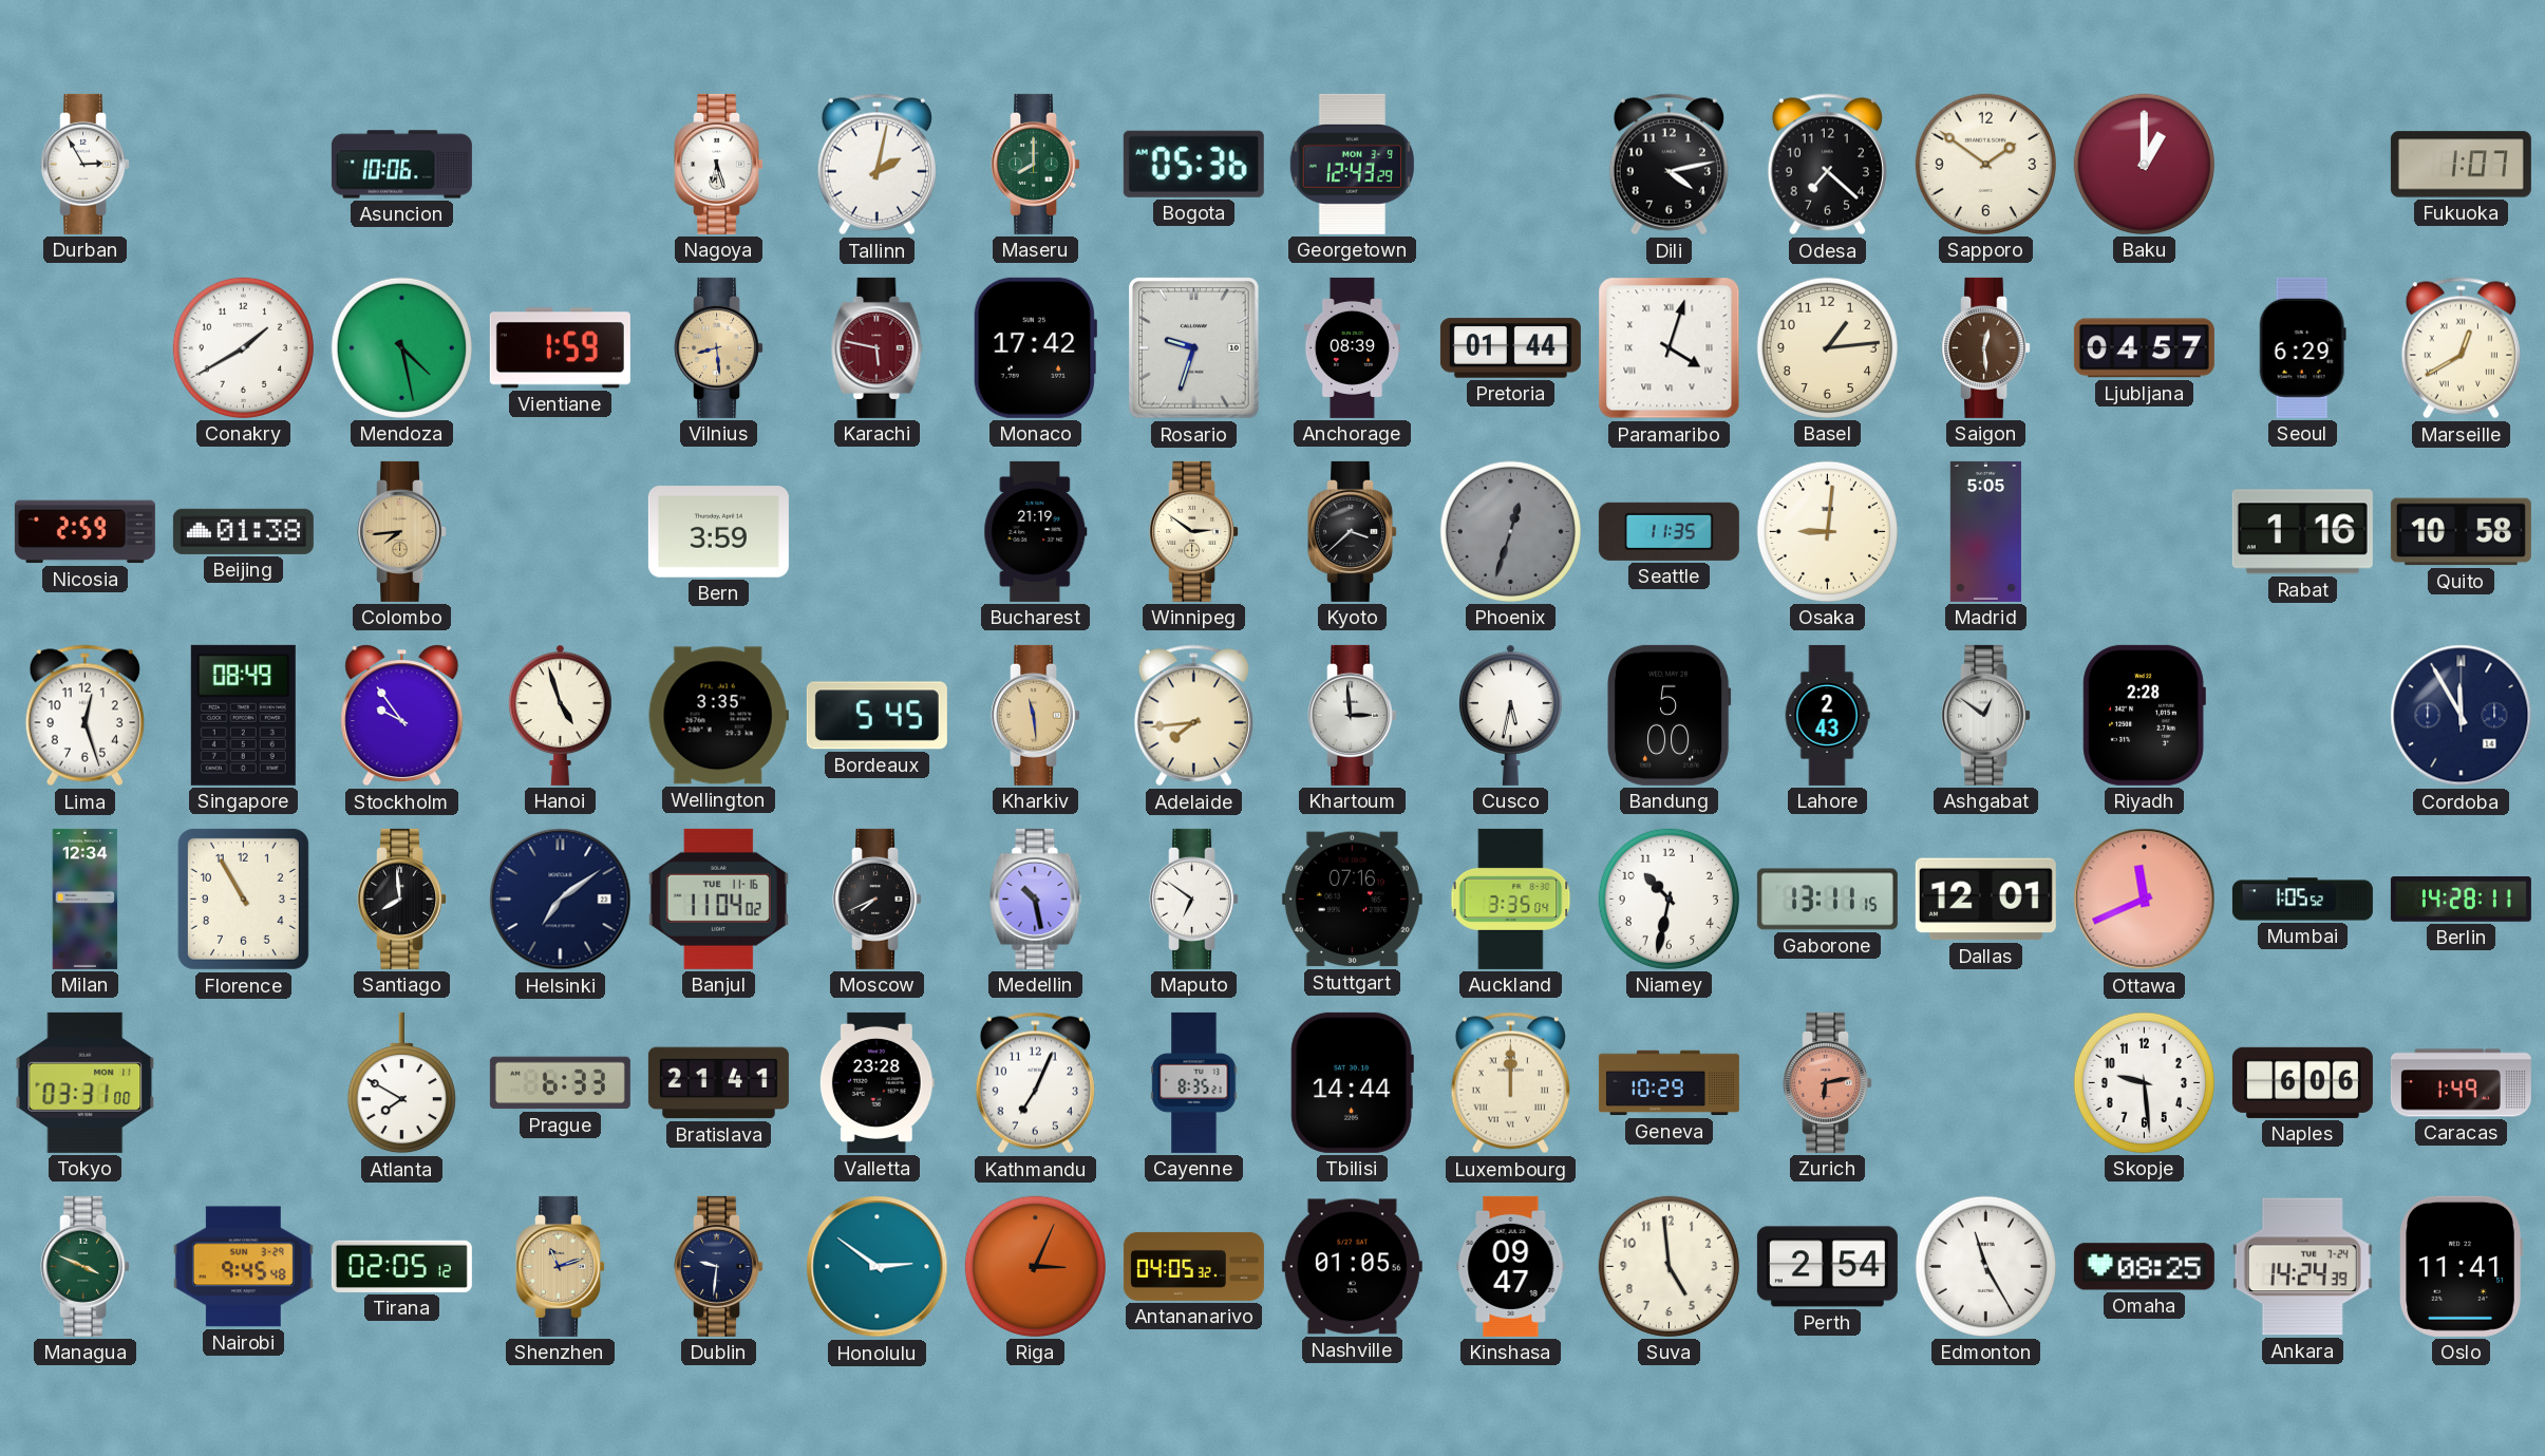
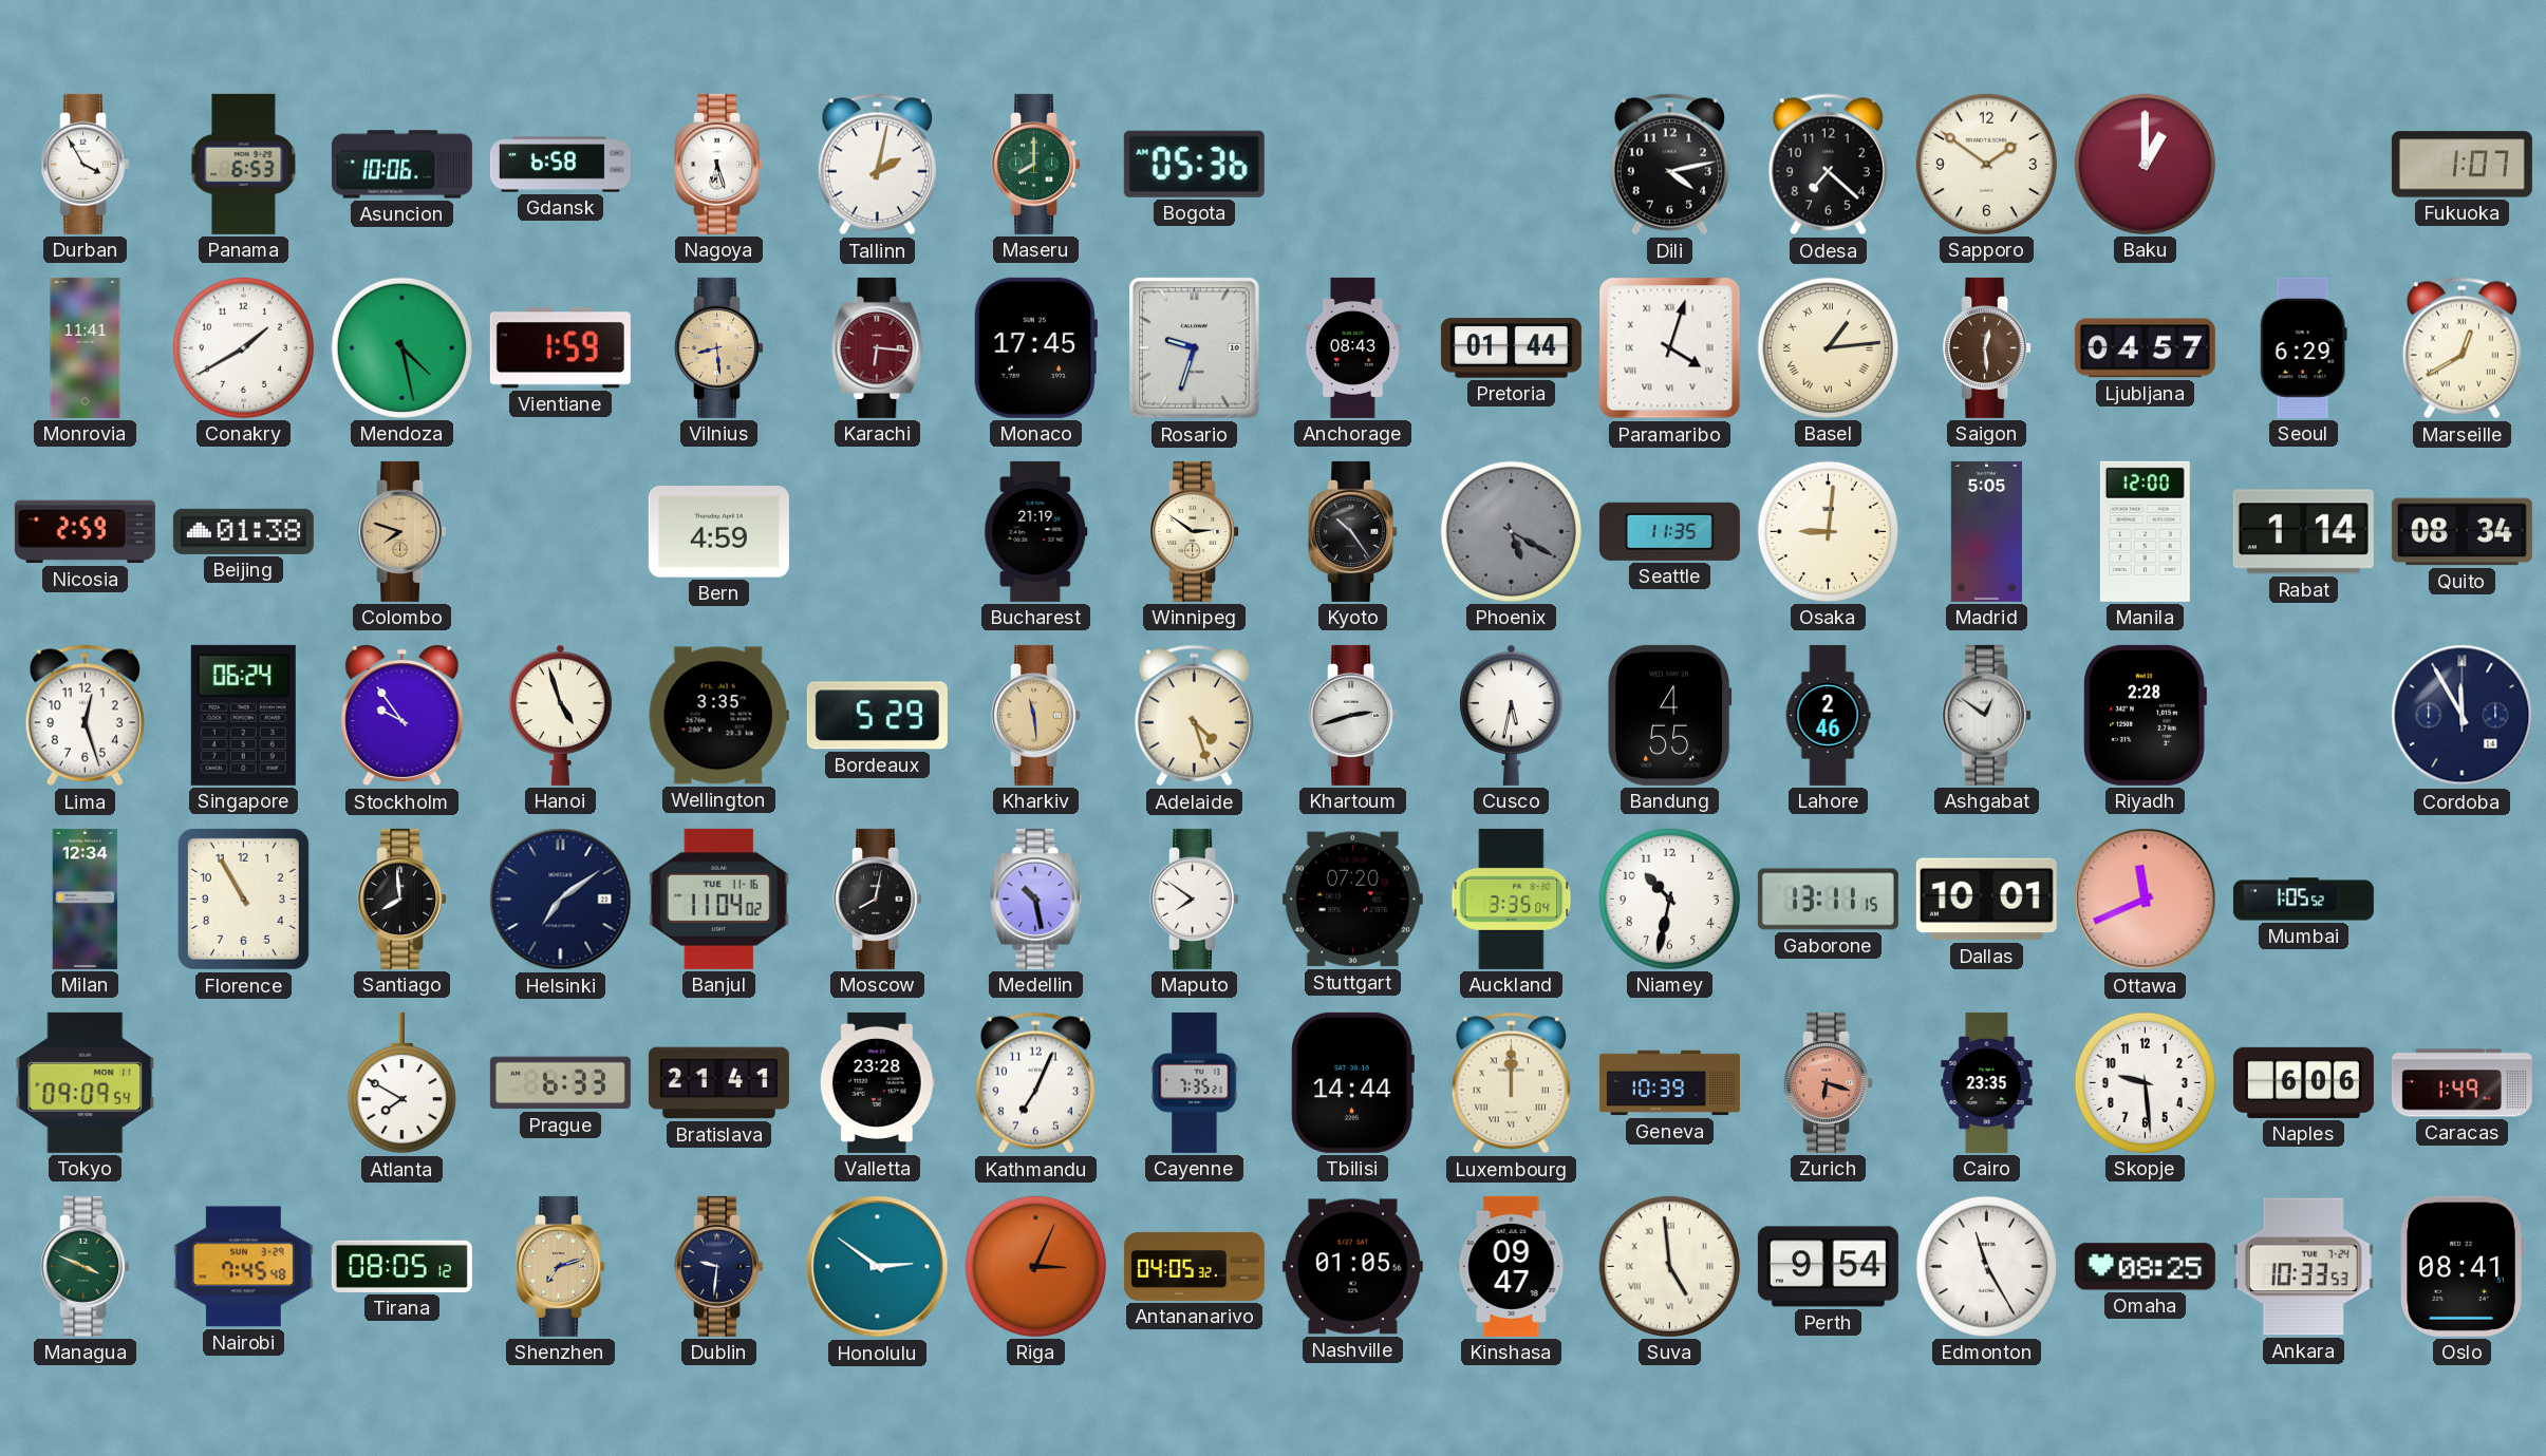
Durban: 2:55 -> 3:55
Panama: none -> 6:53
Gdansk: none -> 6:58
Georgetown: 12:43 -> none
Monrovia: none -> 11:41
Karachi: 5:47 -> 6:16
Monaco: 17:42 -> 17:45
Anchorage: 08:39 -> 08:43
Basel numerals: Arabic -> Roman
Colombo: 7:44 -> 7:48
Bern: 3:59 -> 4:59
Kyoto: 3:38 -> 10:24
Phoenix: 12:33 -> 5:20
Manila: none -> 12:00
Rabat: 1:16 -> 1:14
Quito: 10:58 -> 08:34
Singapore: 08:49 -> 06:24
Bordeaux: 5:45 -> 5:29
Adelaide: 7:44 -> 4:27
Khartoum: 2:59 -> 2:42
Bandung: 5:00 -> 4:55
Lahore: 2:43 -> 2:46
Moscow: 7:41 -> 8:02
Maputo: 6:51 -> 7:51
Stuttgart: 07:16 -> 07:20
Dallas: 12:01 -> 10:01
Berlin: 14:28 -> none
Tokyo: 03:31 -> 09:09
Cayenne: 8:35 -> 7:35
Geneva: 10:29 -> 10:39
Zurich: 6:13 -> 6:18
Cairo: none -> 23:35
Nairobi: 9:45 -> 7:45
Tirana: 02:05 -> 08:05
Shenzhen: 11:12 -> 7:12
Suva numerals: Arabic -> Roman
Perth: 2:54 -> 9:54
Ankara: 14:24 -> 10:33
Oslo: 11:41 -> 08:41
